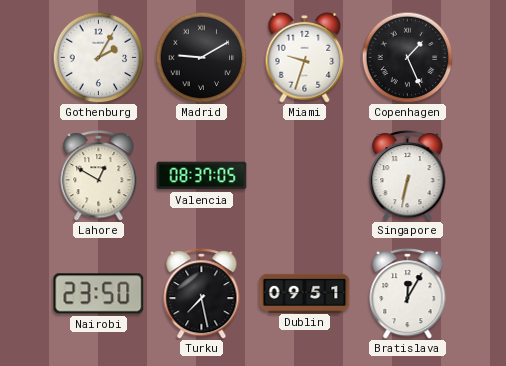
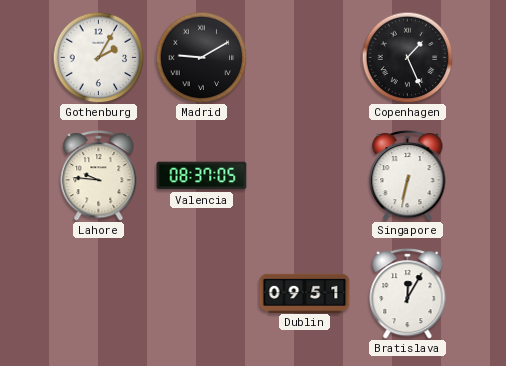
Miami: 9:33 -> none
Lahore: 12:50 -> 9:46
Nairobi: 23:50 -> none
Turku: 7:28 -> none
